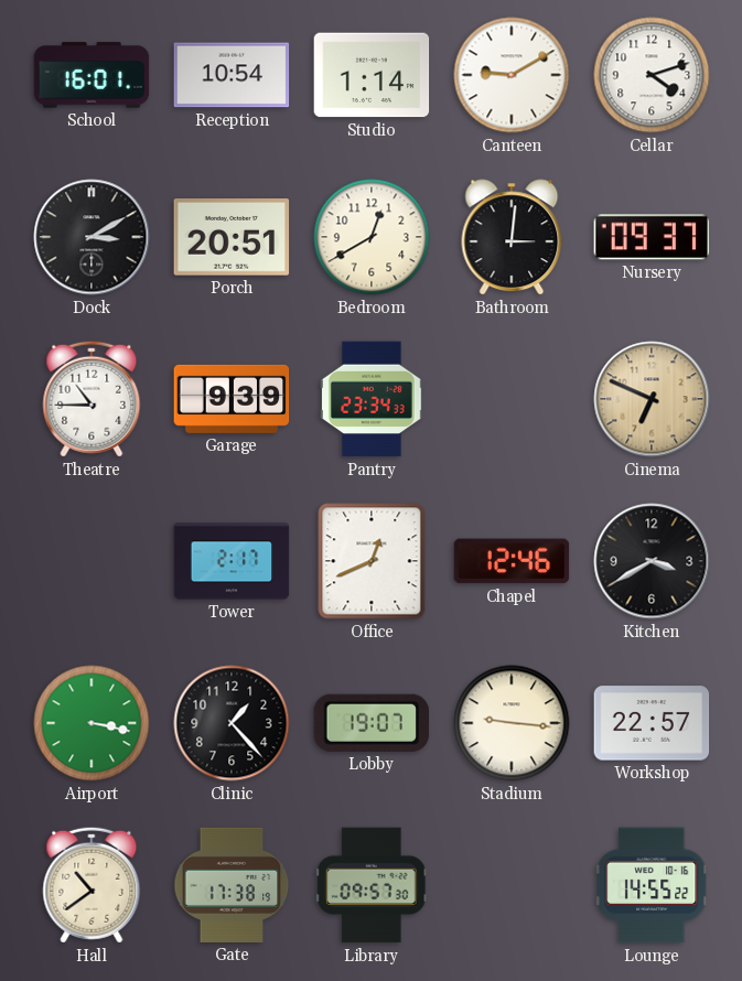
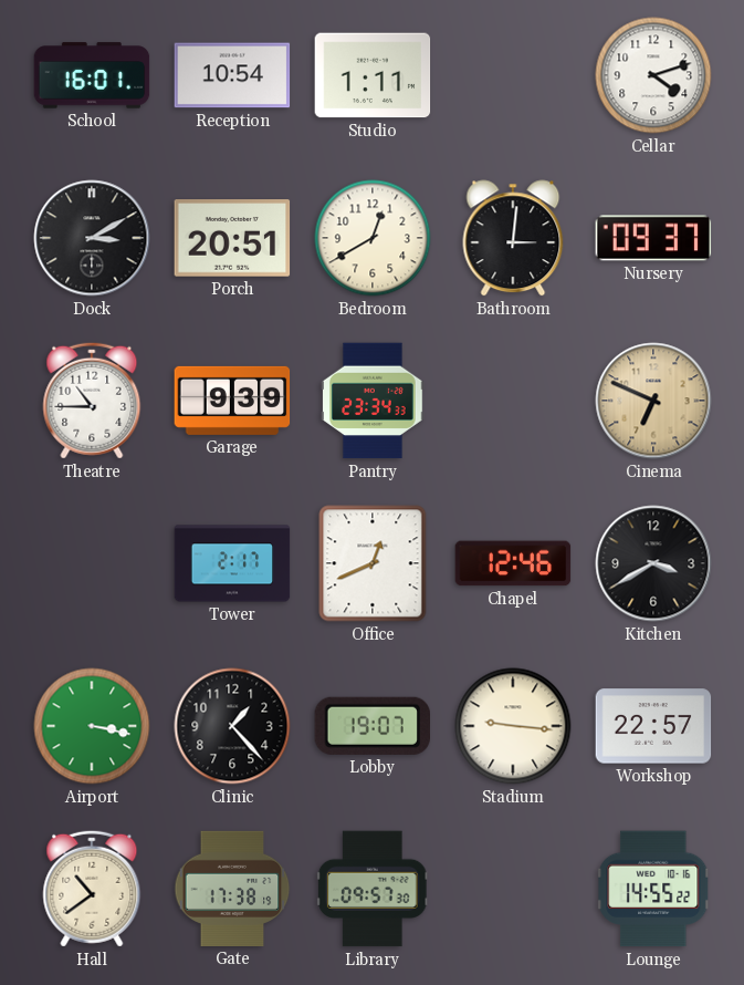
Studio: 1:14 -> 1:11
Canteen: 9:10 -> none
